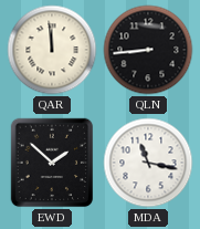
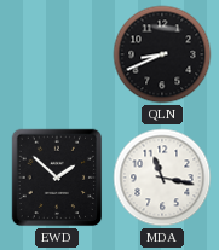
QAR: 11:59 -> none
QLN: 8:44 -> 8:41
